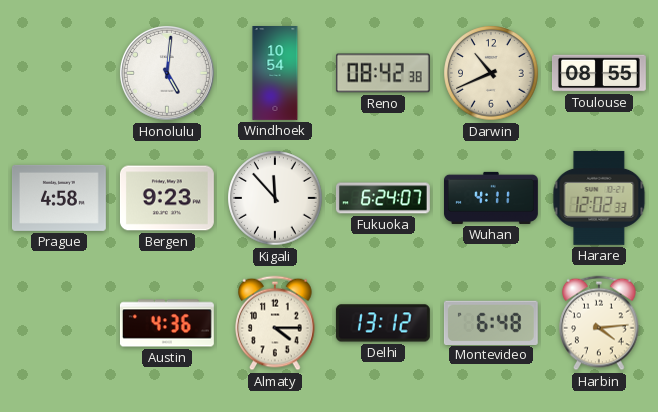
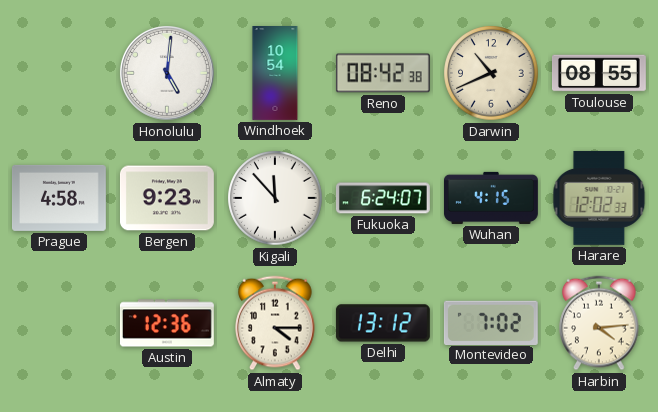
Wuhan: 4:11 -> 4:15
Austin: 4:36 -> 12:36
Montevideo: 6:48 -> 7:02
